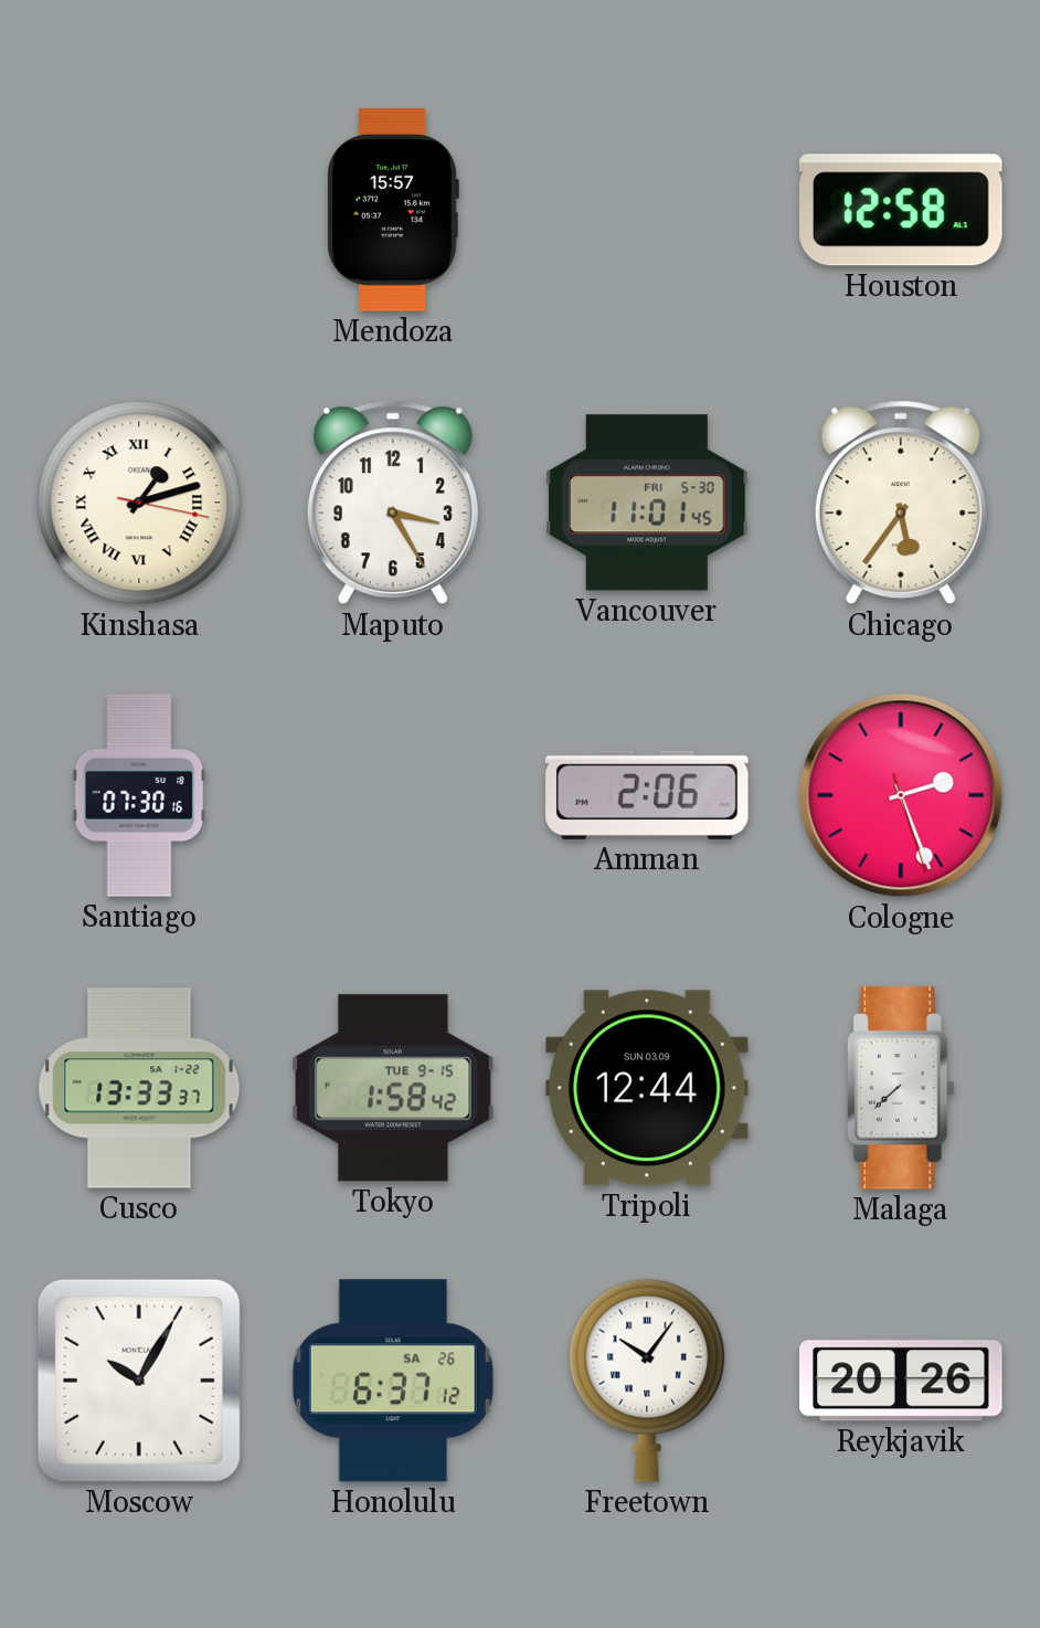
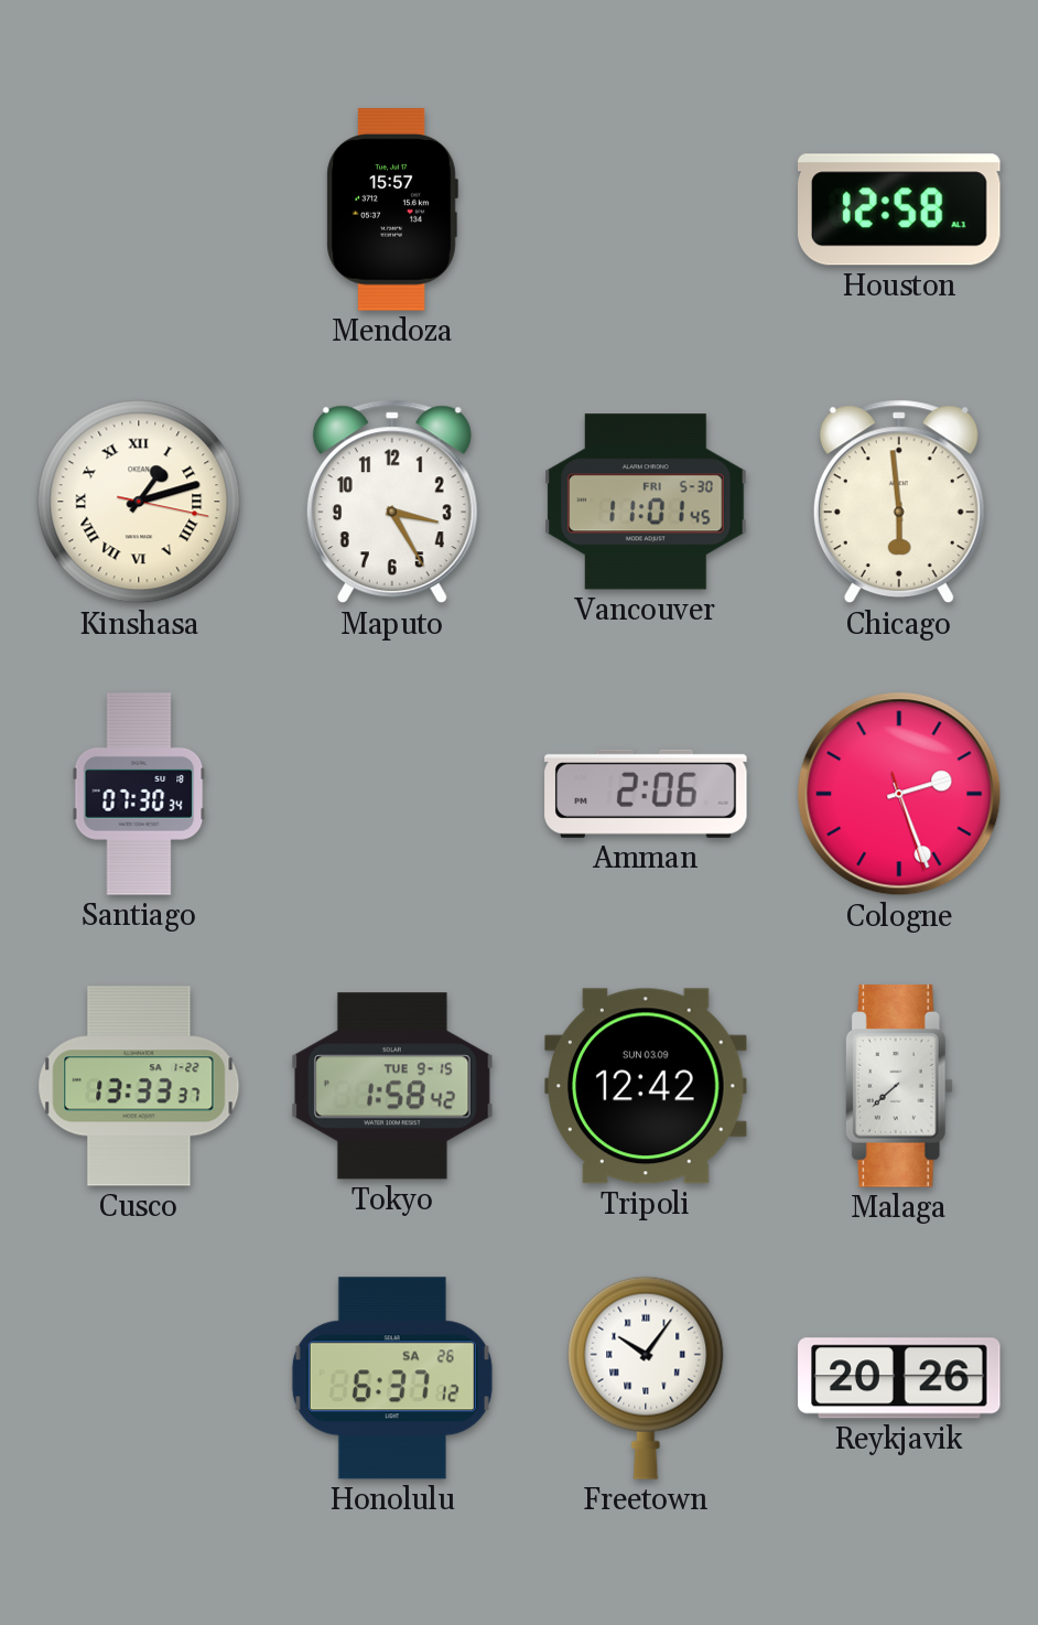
Chicago: 5:36 -> 5:59
Santiago: 07:30:16 -> 07:30:34
Tripoli: 12:44 -> 12:42
Moscow: 10:05 -> none
